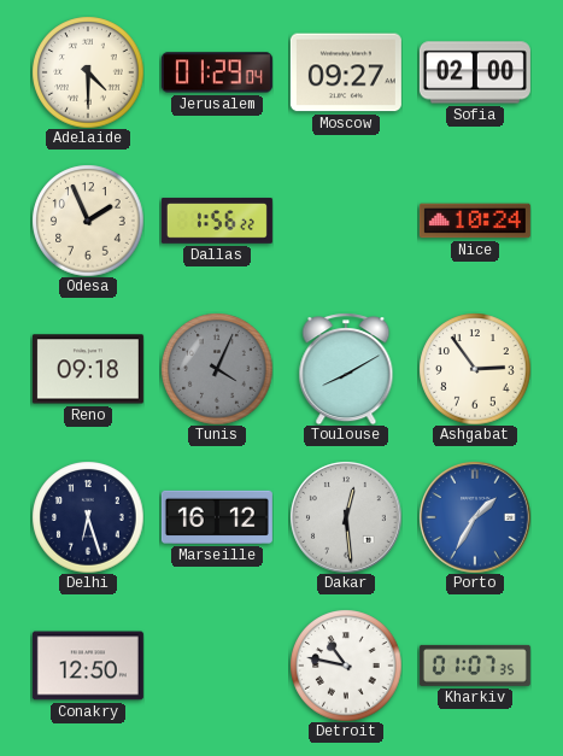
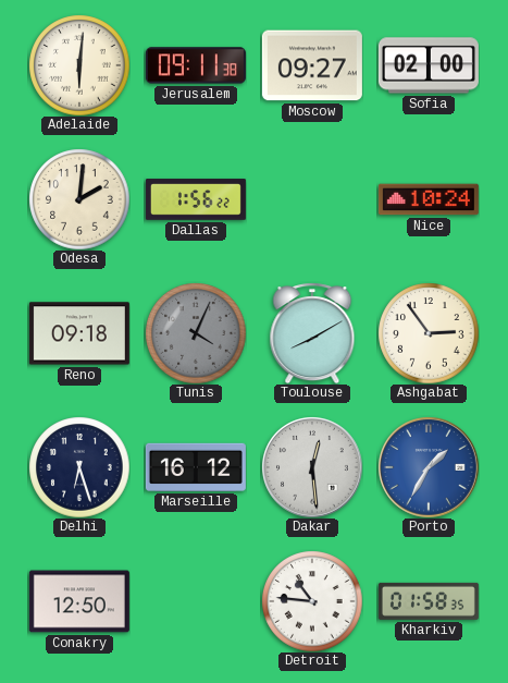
Adelaide: 4:30 -> 6:01
Jerusalem: 01:29 -> 09:11
Odesa: 1:56 -> 2:01
Detroit: 10:47 -> 10:46
Kharkiv: 01:07 -> 01:58
